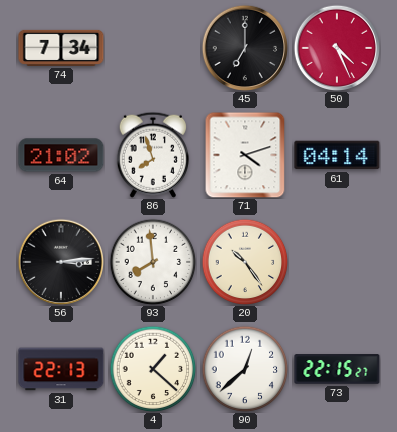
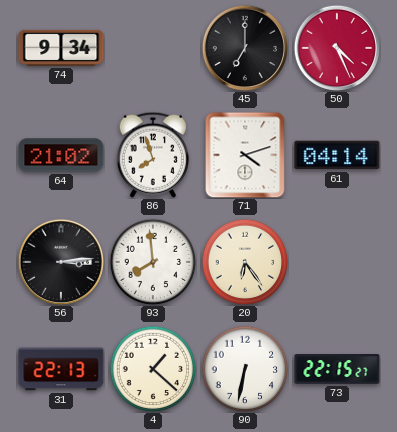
74: 7:34 -> 9:34
20: 10:24 -> 6:24
90: 12:38 -> 6:32
